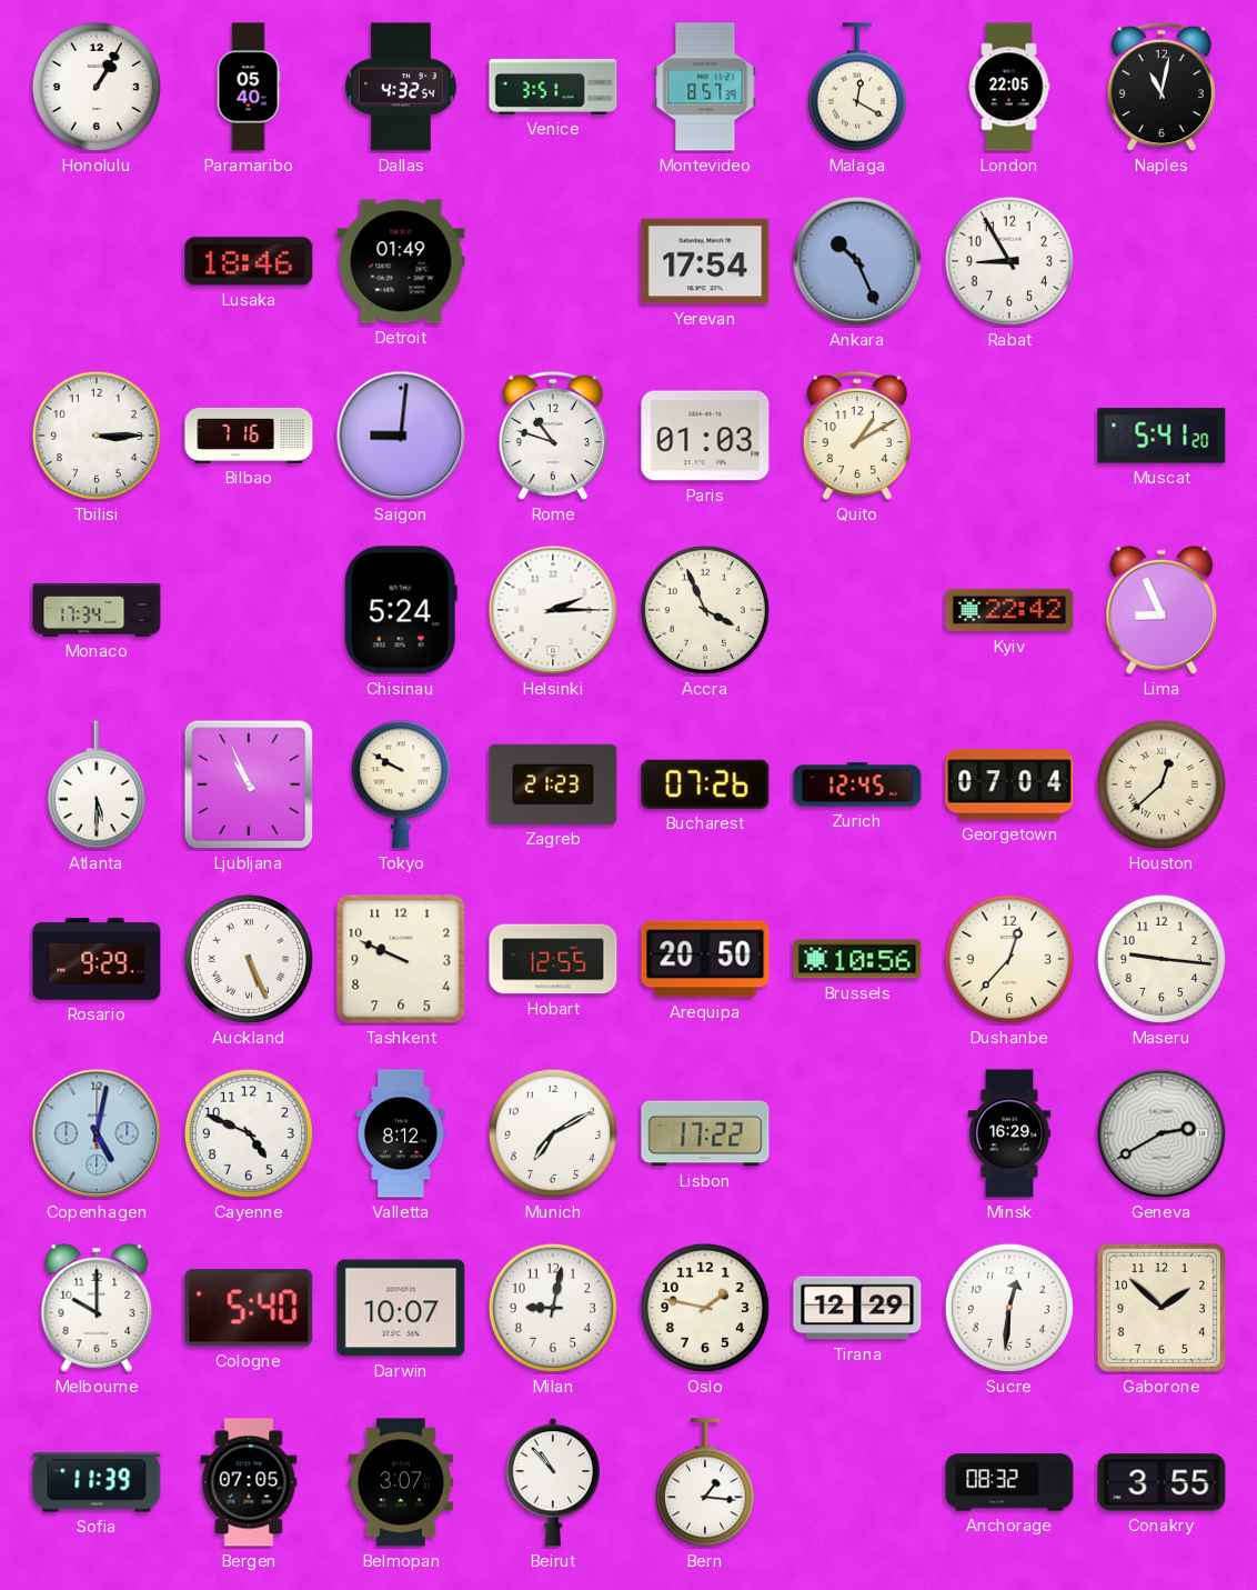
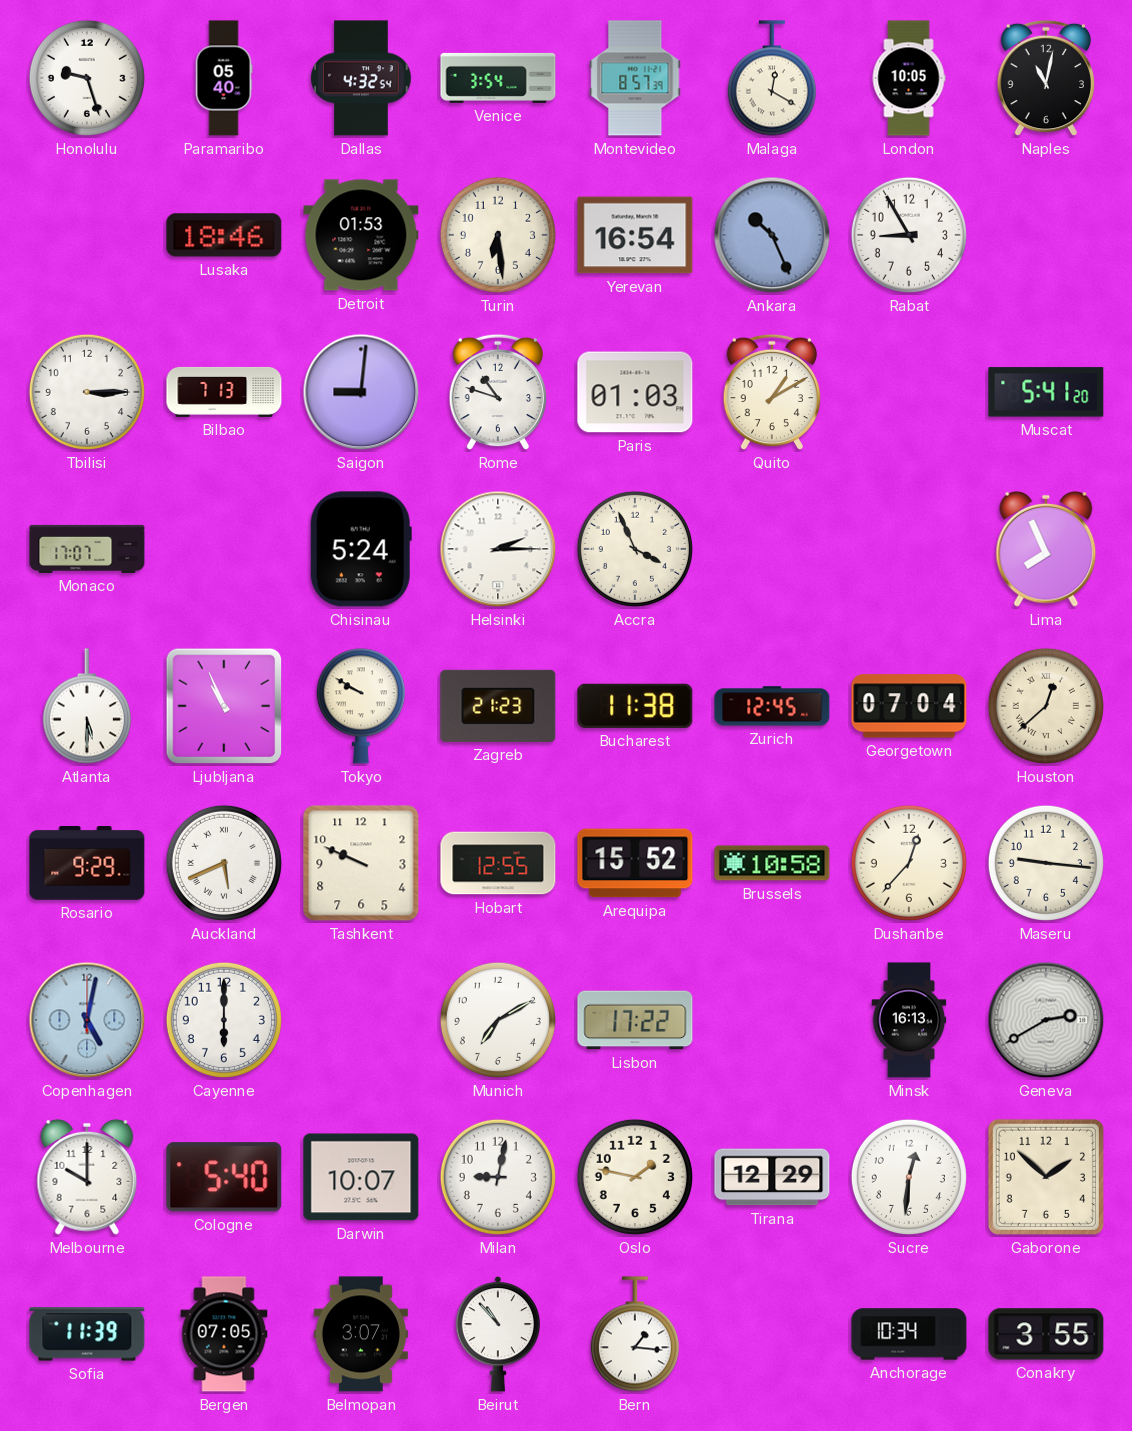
Honolulu: 1:05 -> 9:27
Venice: 3:51 -> 3:54
London: 22:05 -> 10:05
Detroit: 01:49 -> 01:53
Turin: none -> 6:29
Yerevan: 17:54 -> 16:54
Bilbao: 7:16 -> 7:13
Monaco: 17:34 -> 17:07
Kyiv: 22:42 -> none
Lima: 8:56 -> 7:56
Bucharest: 07:26 -> 11:38
Auckland: 5:26 -> 5:41
Arequipa: 20:50 -> 15:52
Brussels: 10:56 -> 10:58
Cayenne: 4:49 -> 6:00
Valletta: 8:12 -> none
Minsk: 16:29 -> 16:13
Anchorage: 08:32 -> 10:34
